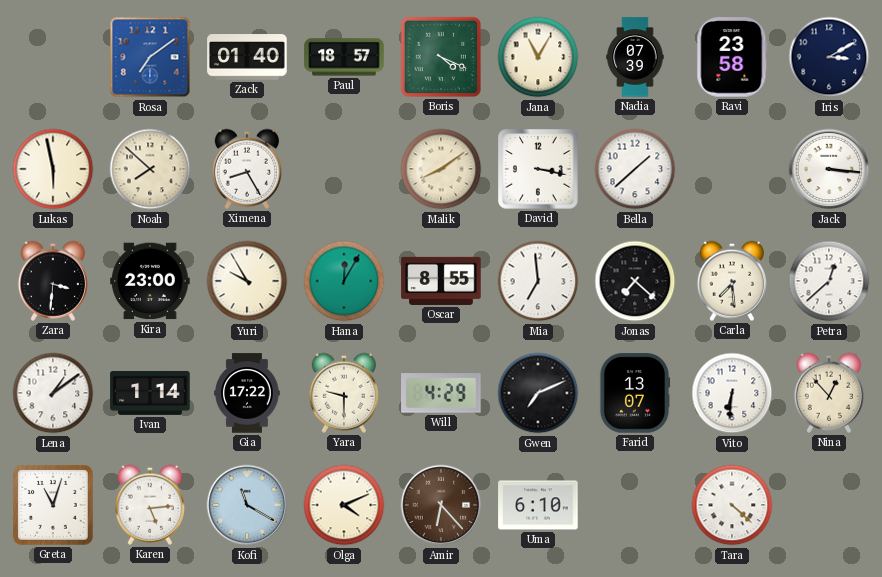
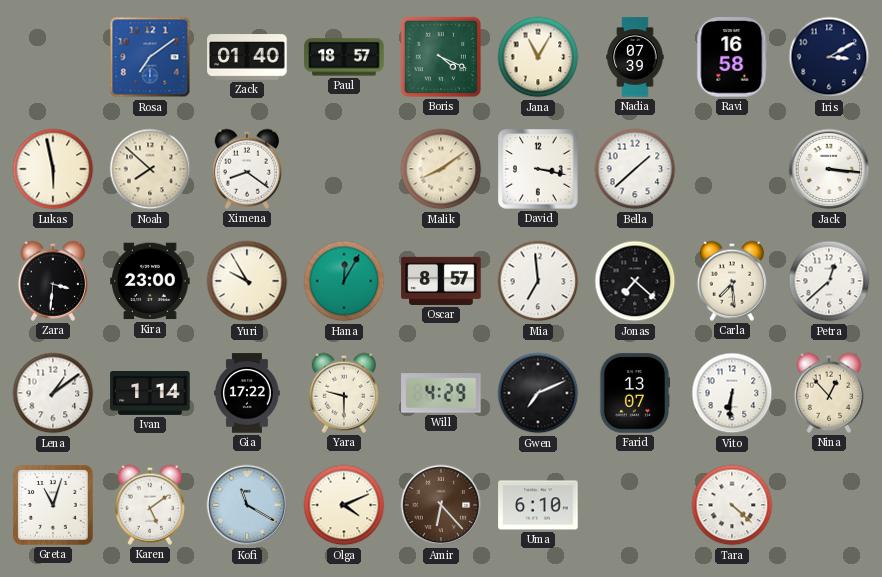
Ravi: 23:58 -> 16:58
Ximena: 8:25 -> 8:21
Oscar: 8:55 -> 8:57
Karen: 5:14 -> 5:09
